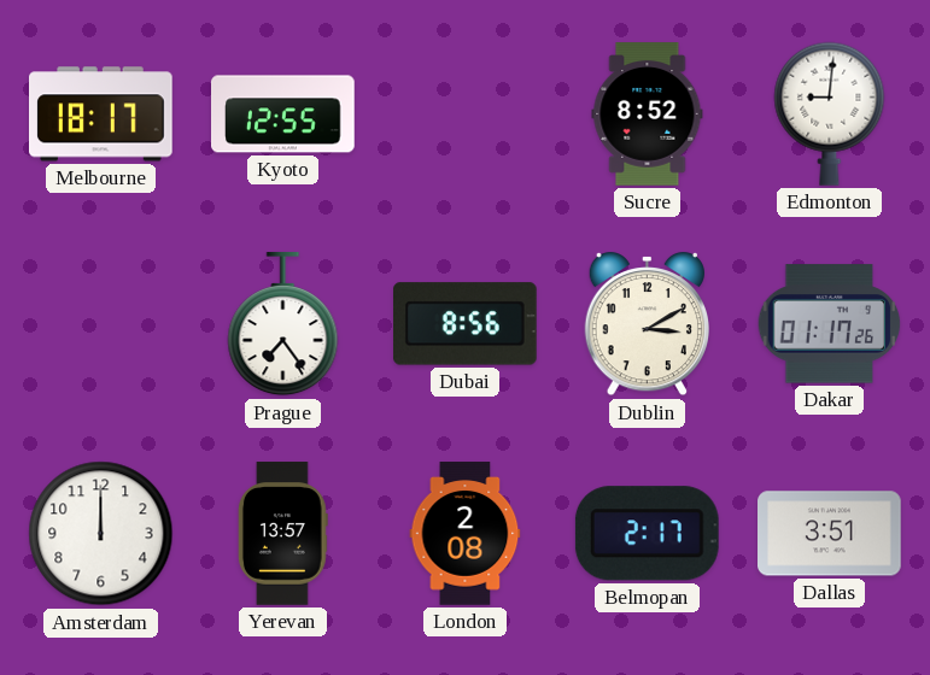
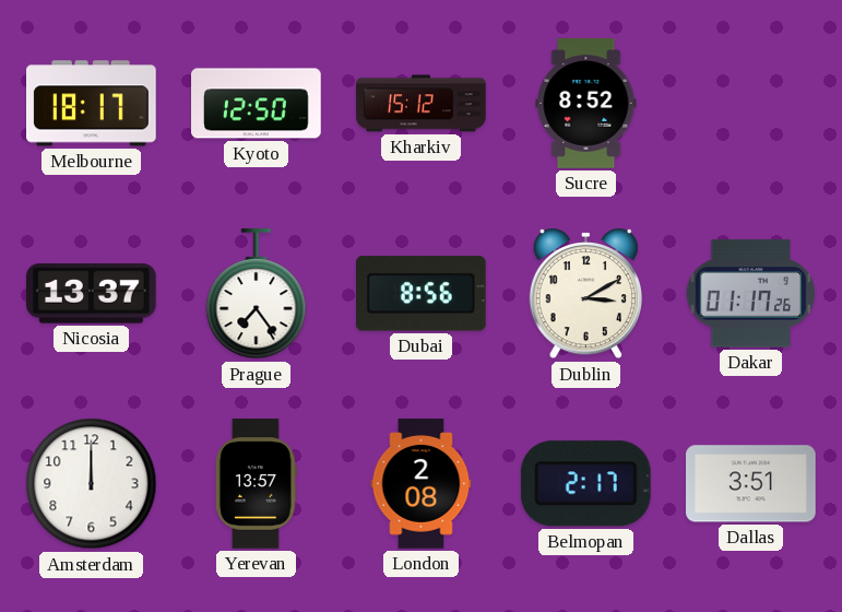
Kyoto: 12:55 -> 12:50
Kharkiv: none -> 15:12
Edmonton: 9:01 -> none
Nicosia: none -> 13:37
